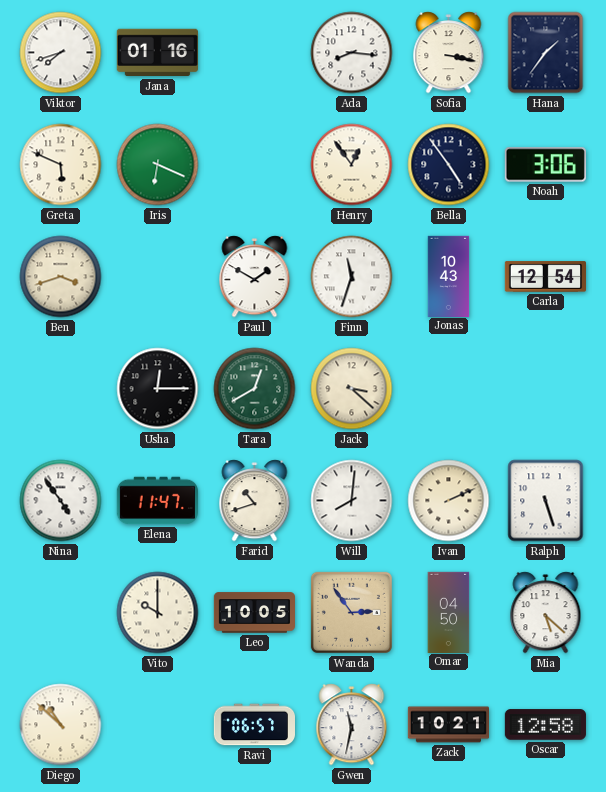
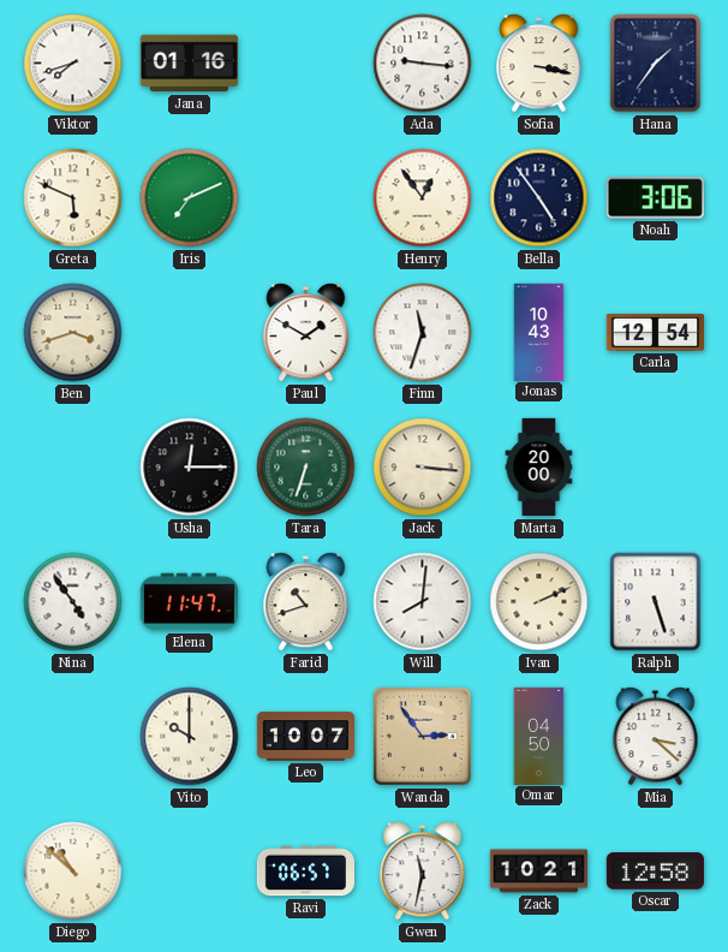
Ada: 8:16 -> 9:16
Iris: 6:19 -> 7:11
Tara: 12:40 -> 6:33
Jack: 3:22 -> 3:16
Marta: none -> 20:00
Leo: 10:05 -> 10:07
Mia: 5:22 -> 3:22
